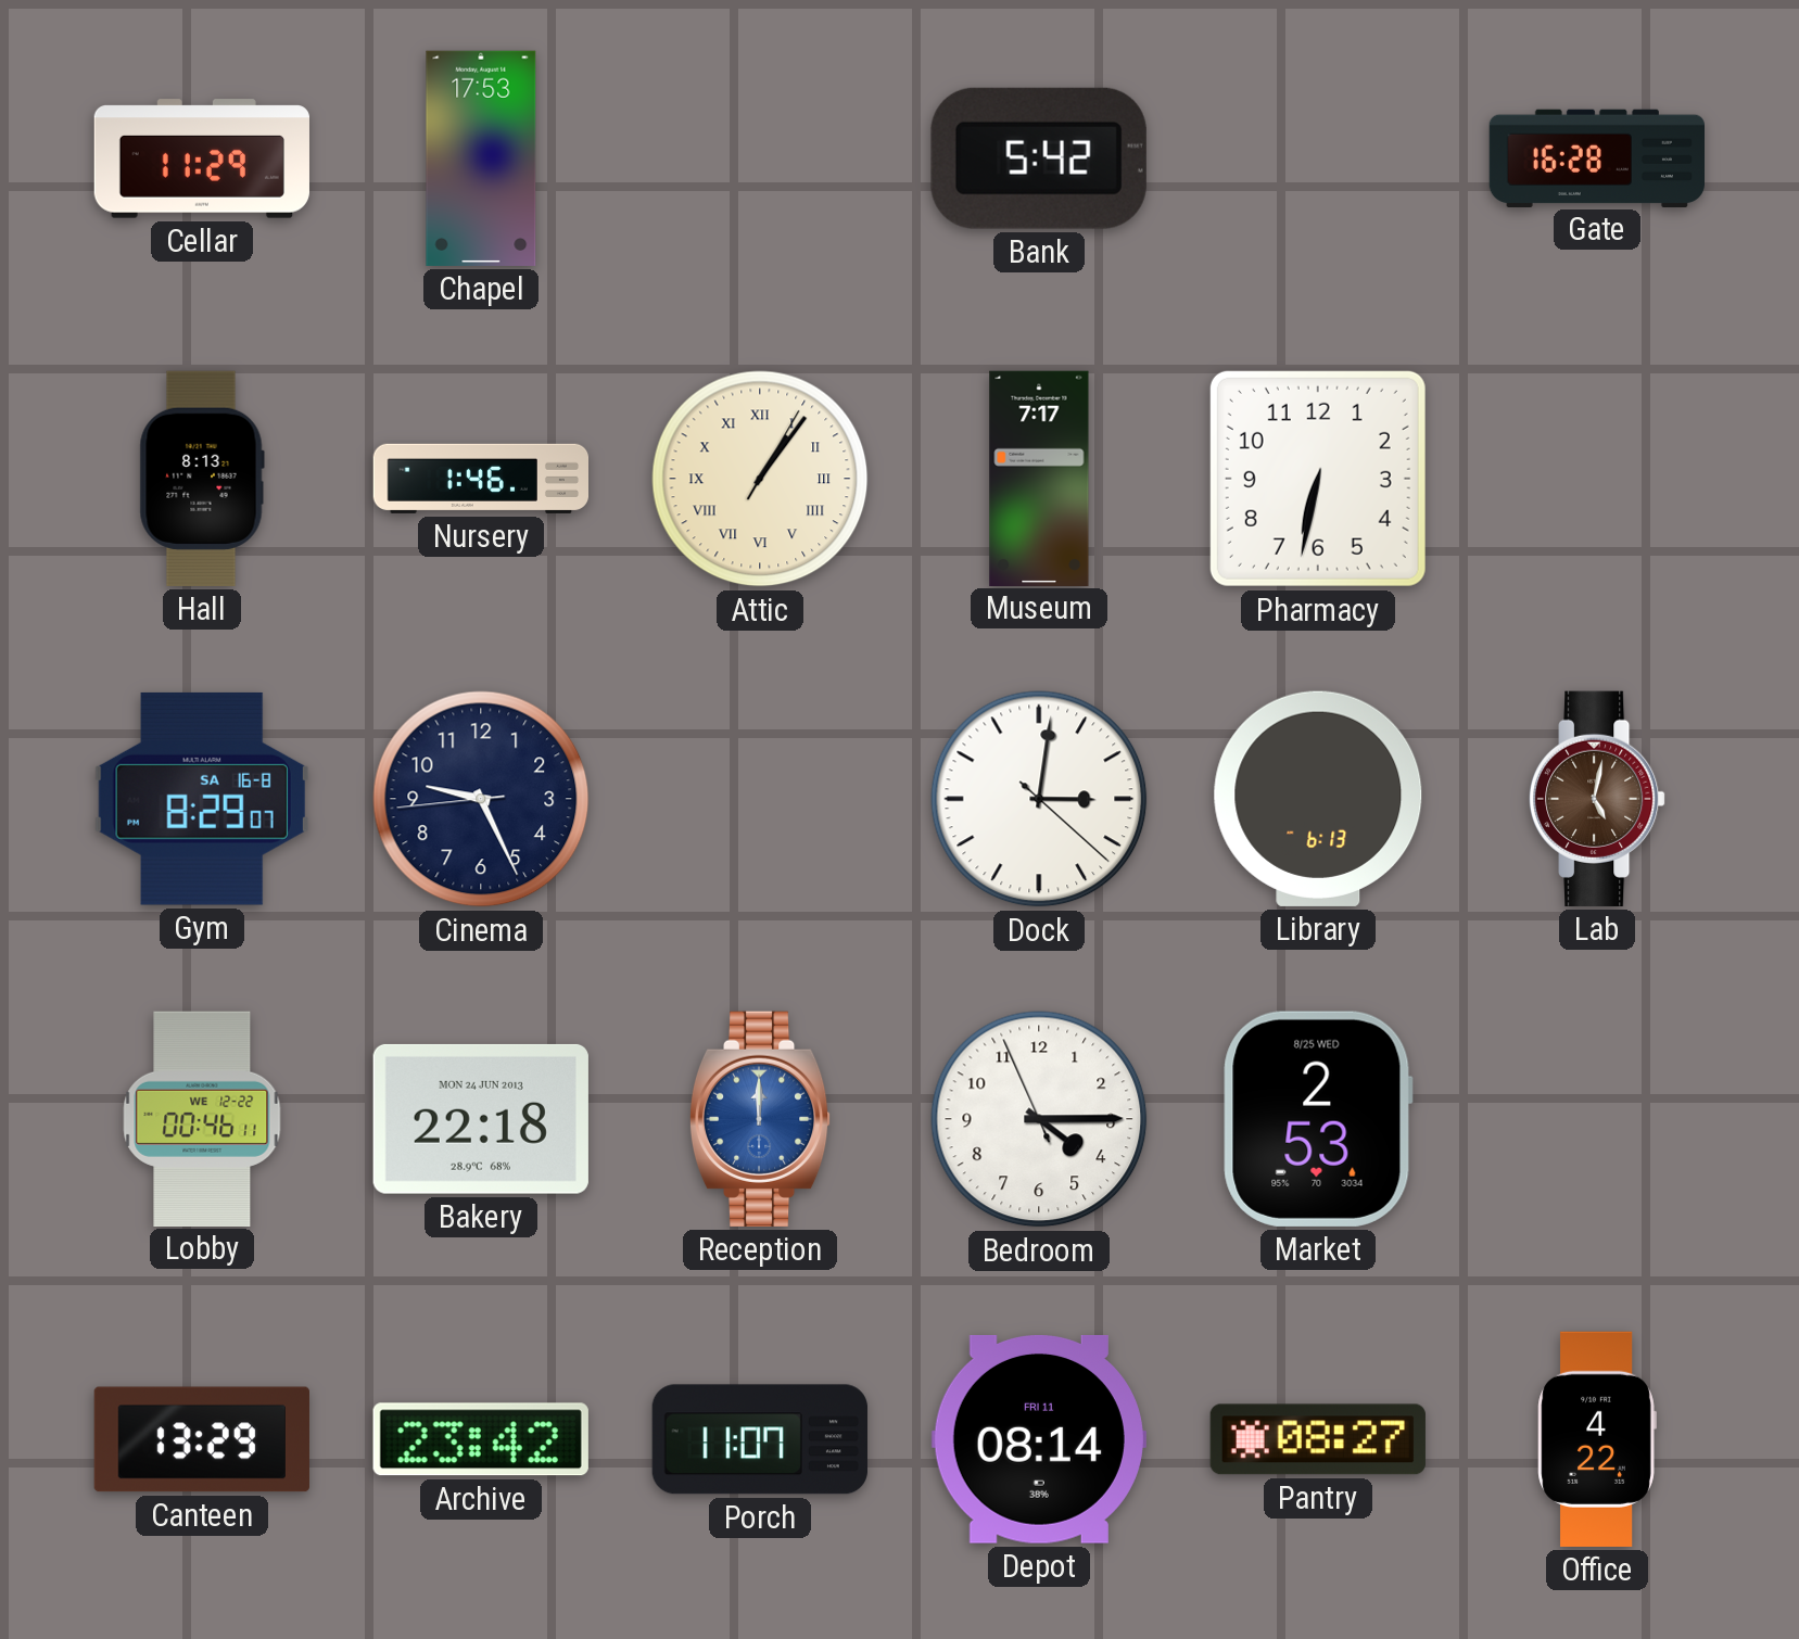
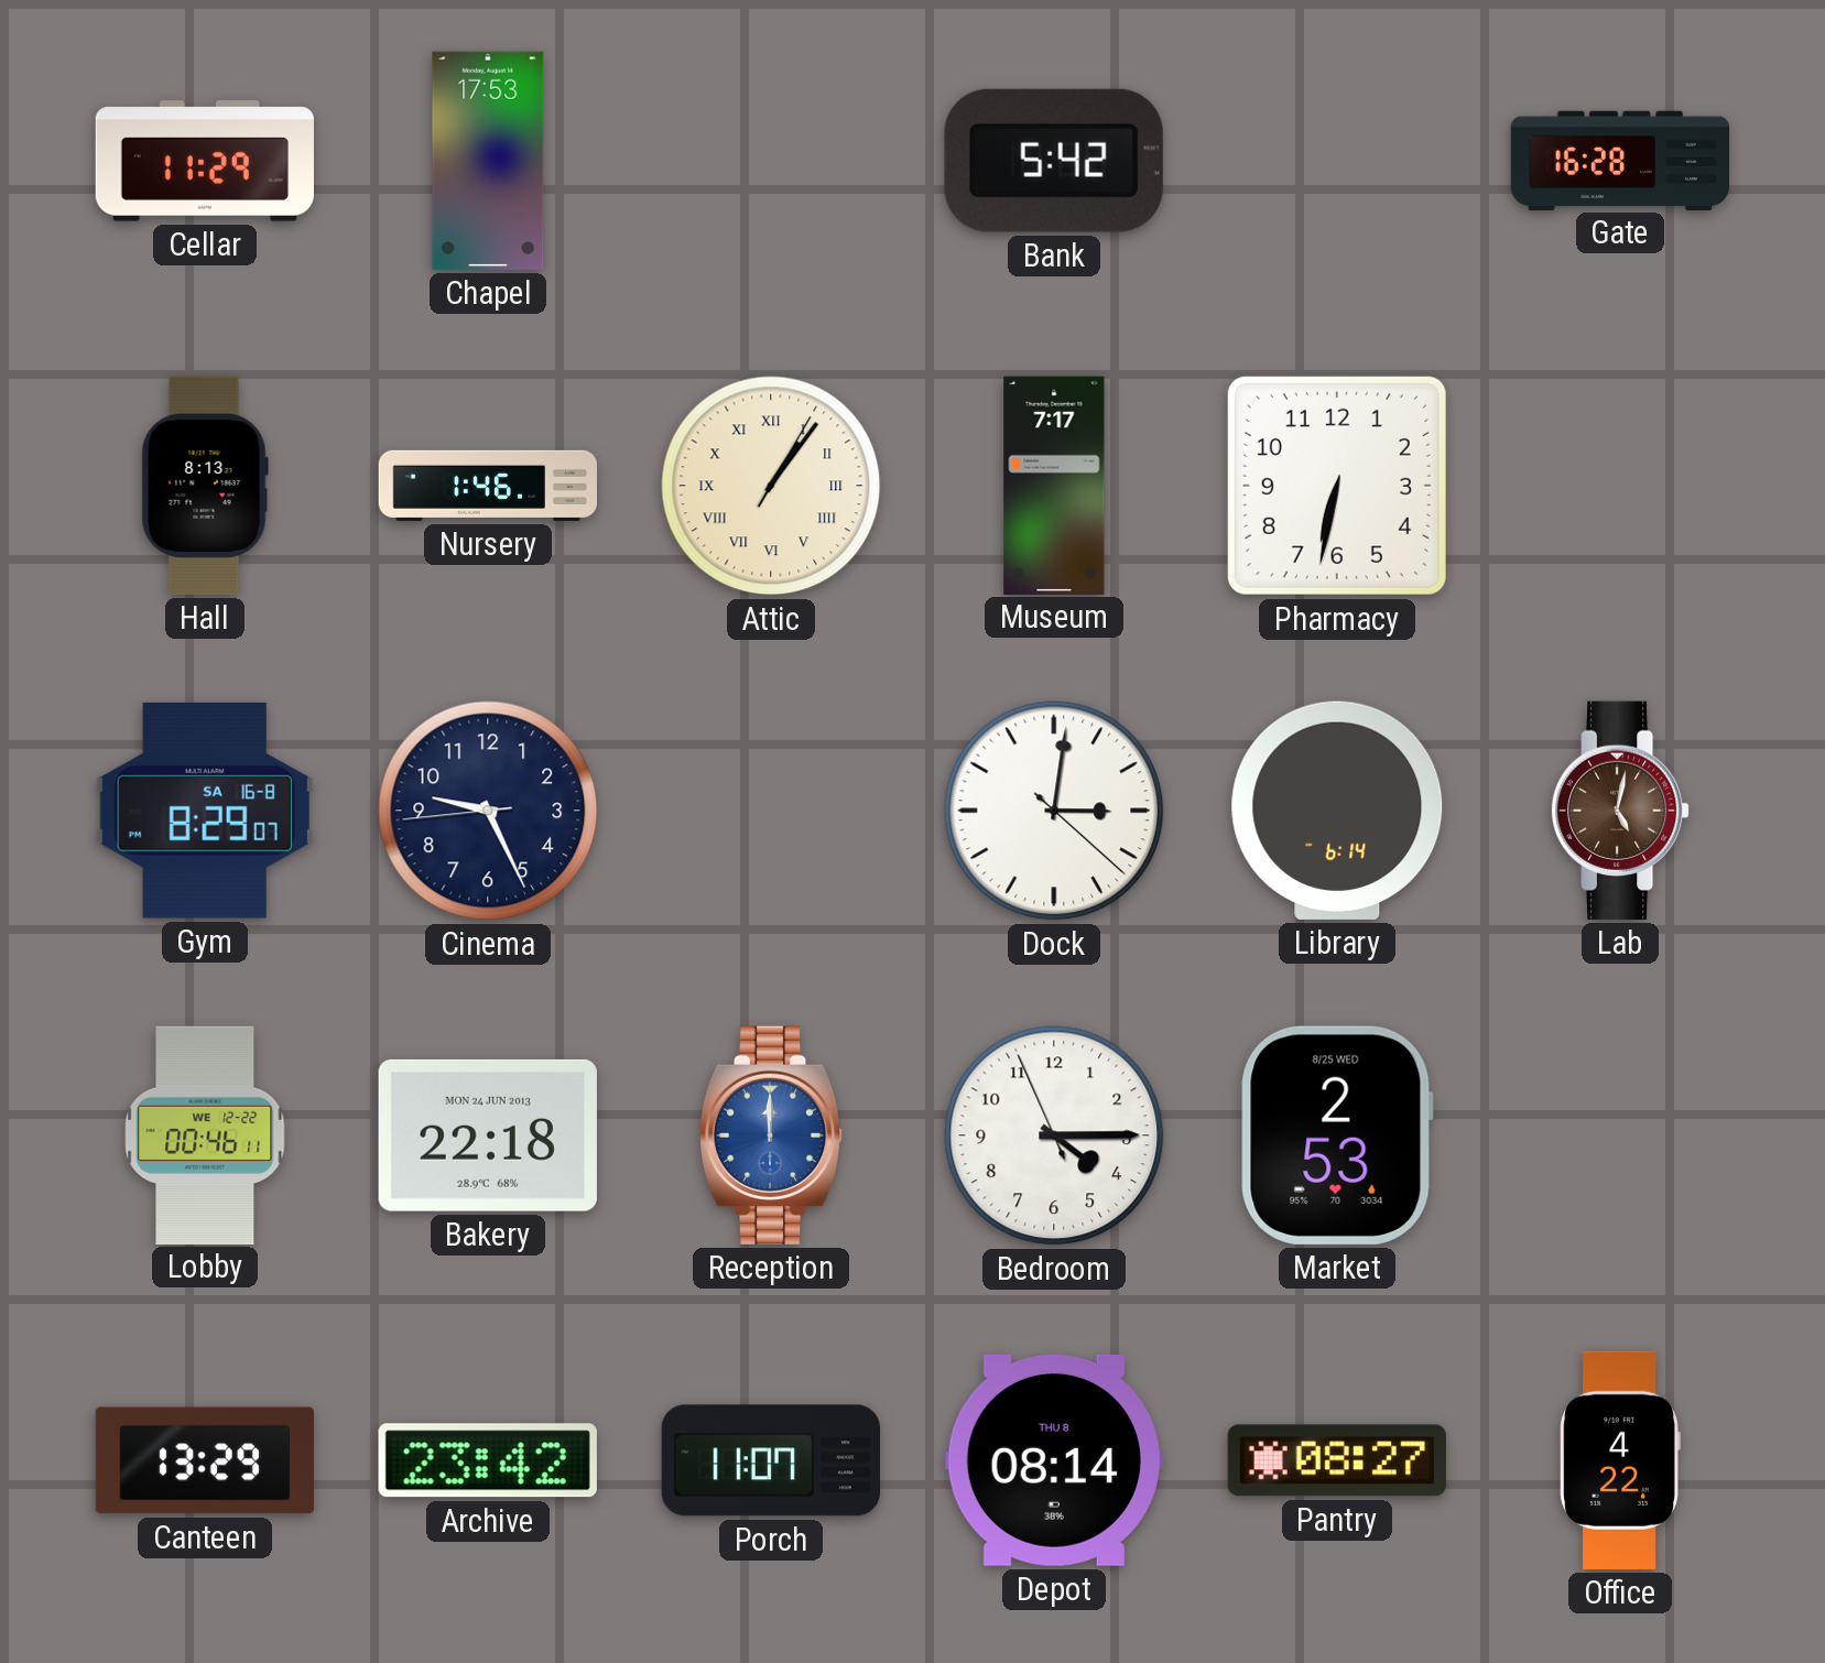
Library: 6:13 -> 6:14
Depot date: FRI 11 -> THU 8
